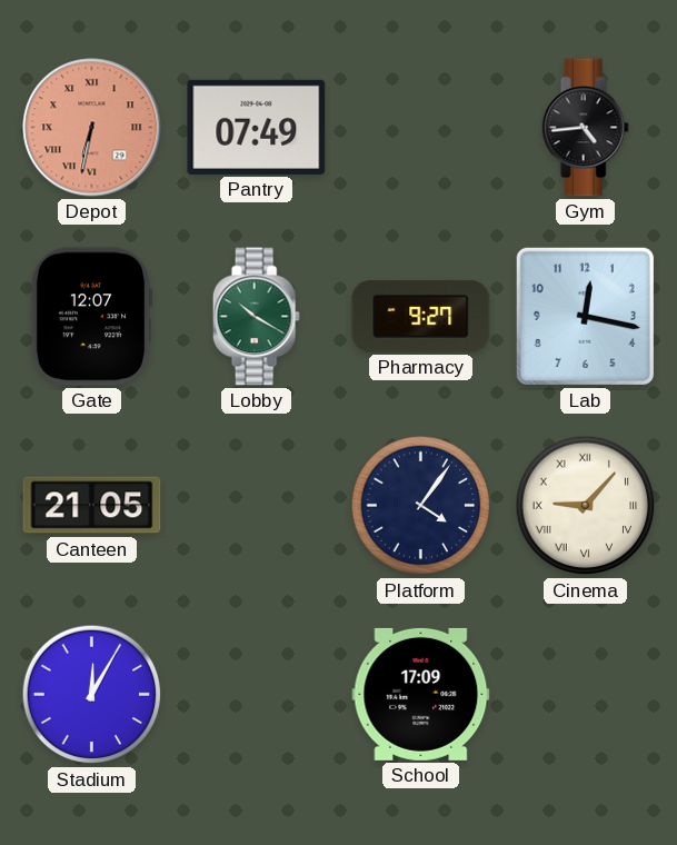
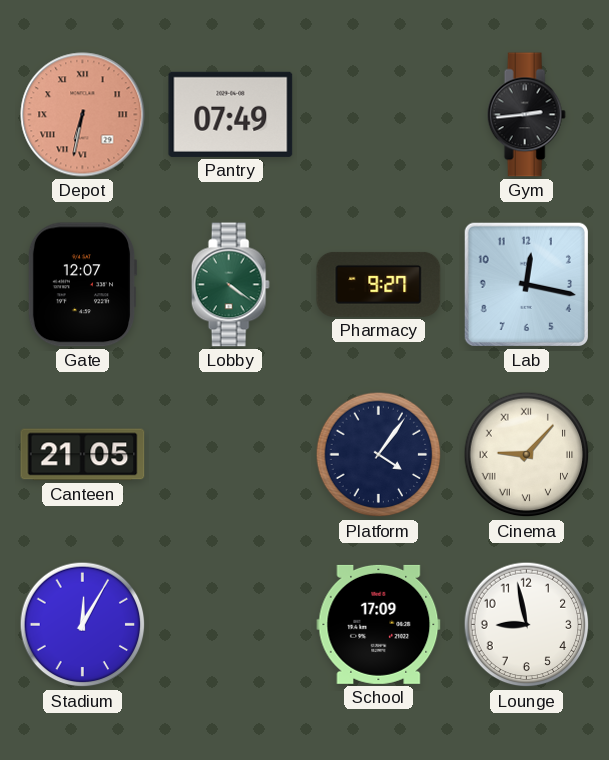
Gym: 4:44 -> 2:44
Lobby: 10:20 -> 4:21
Lounge: none -> 8:58
